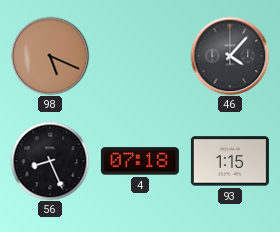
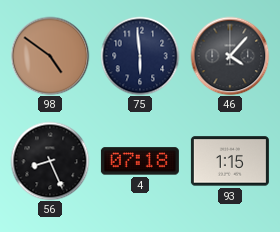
98: 5:19 -> 4:51
75: none -> 5:59
